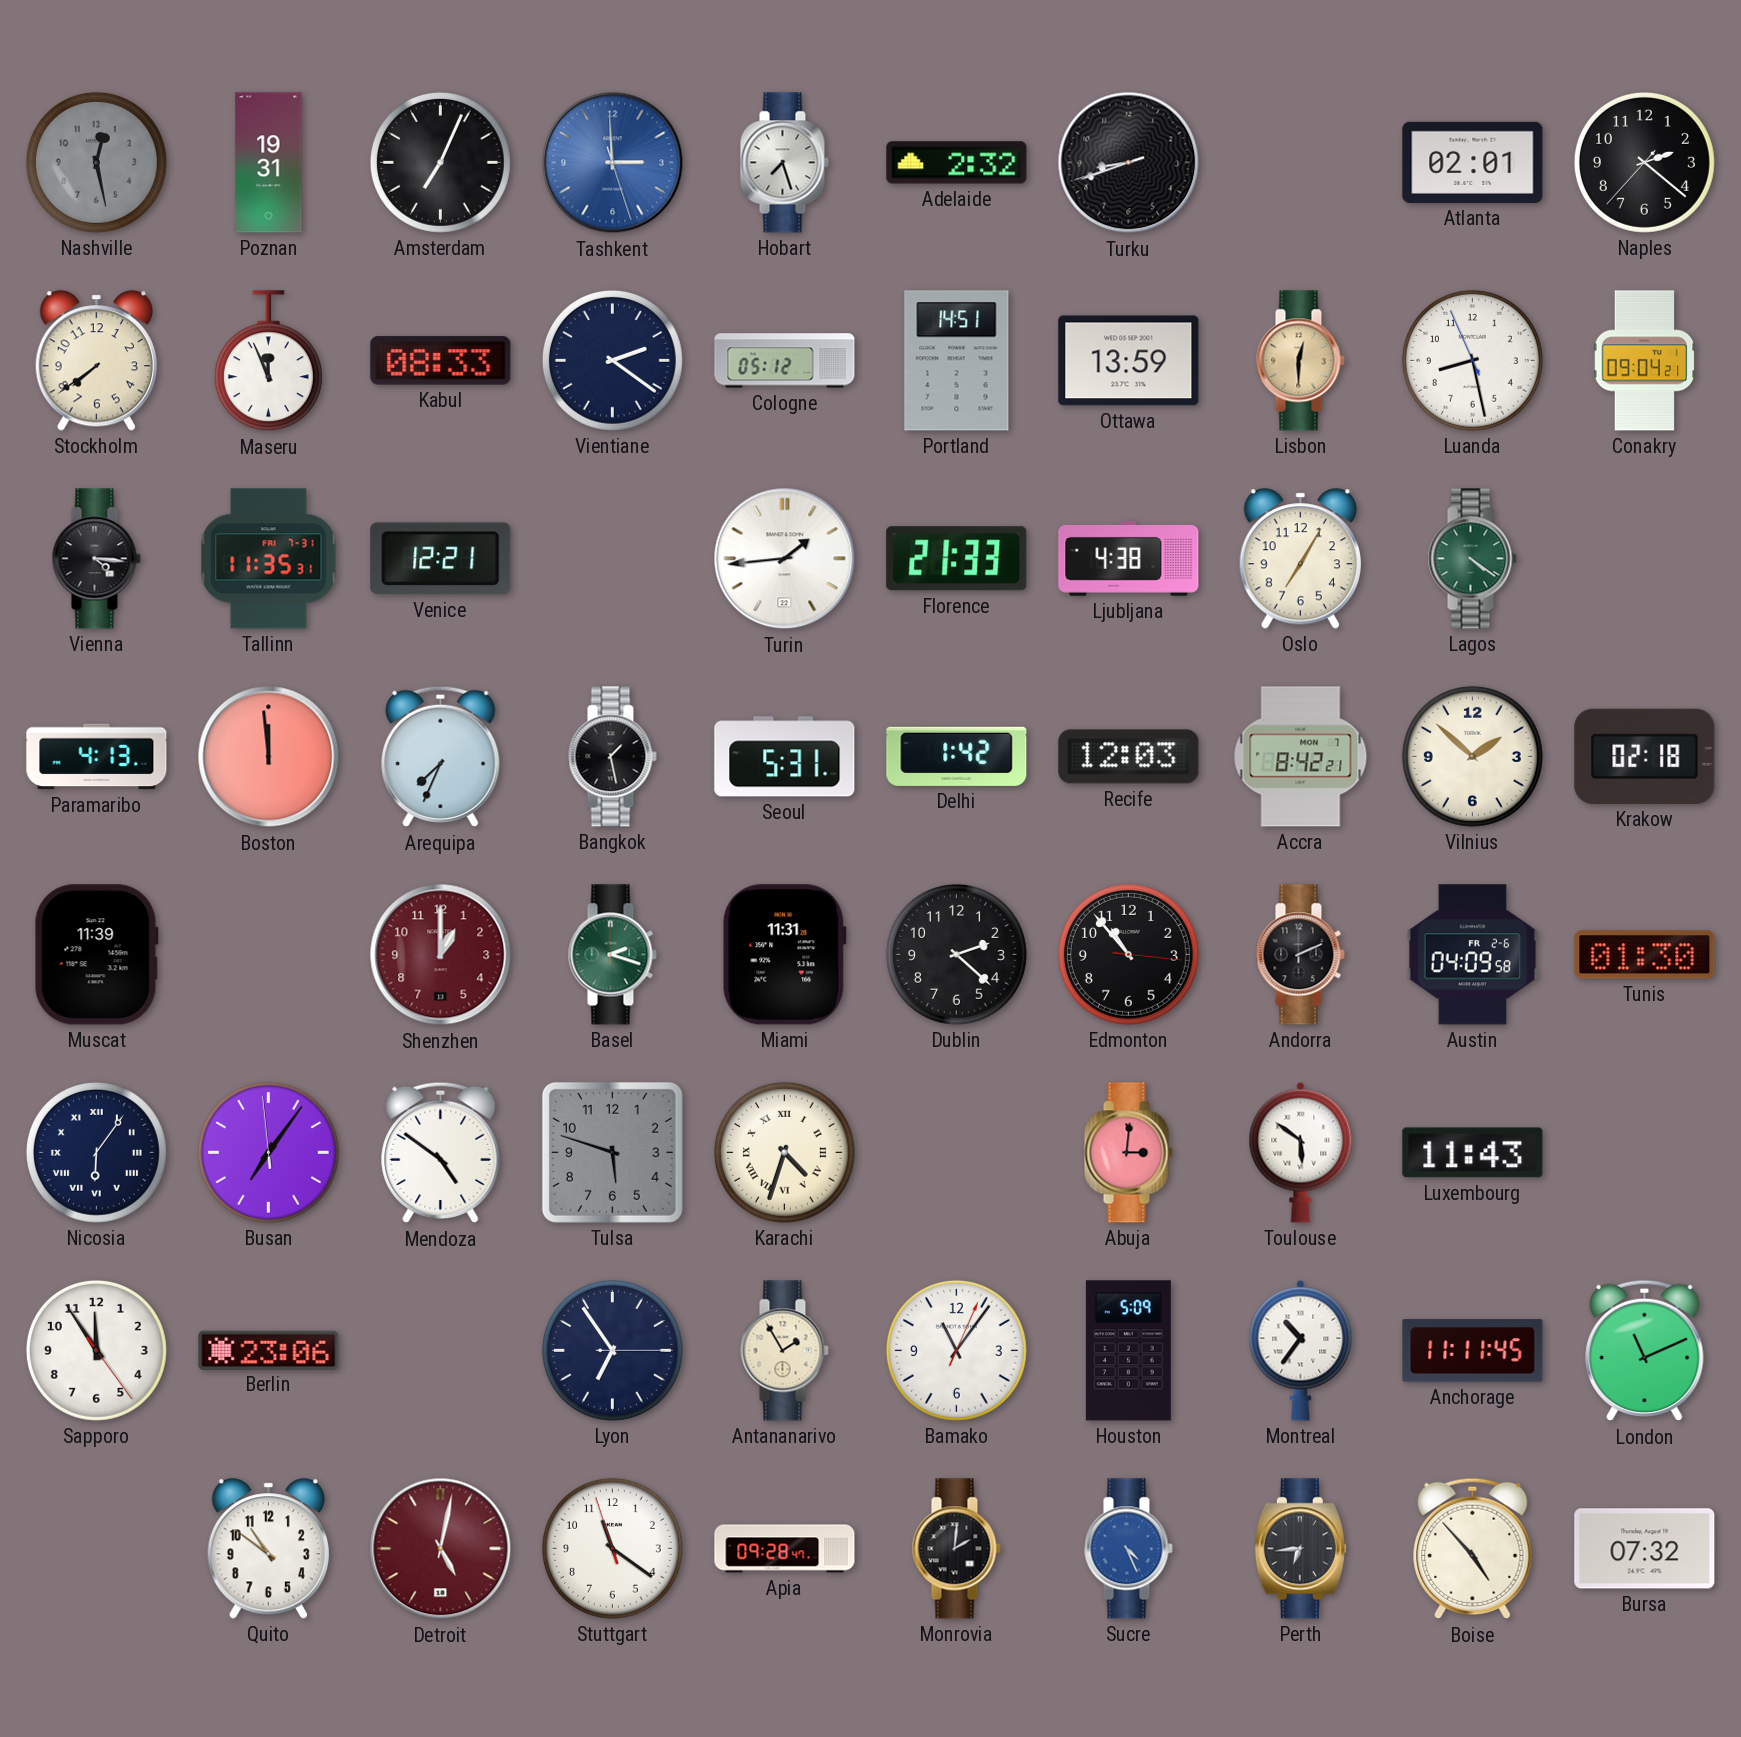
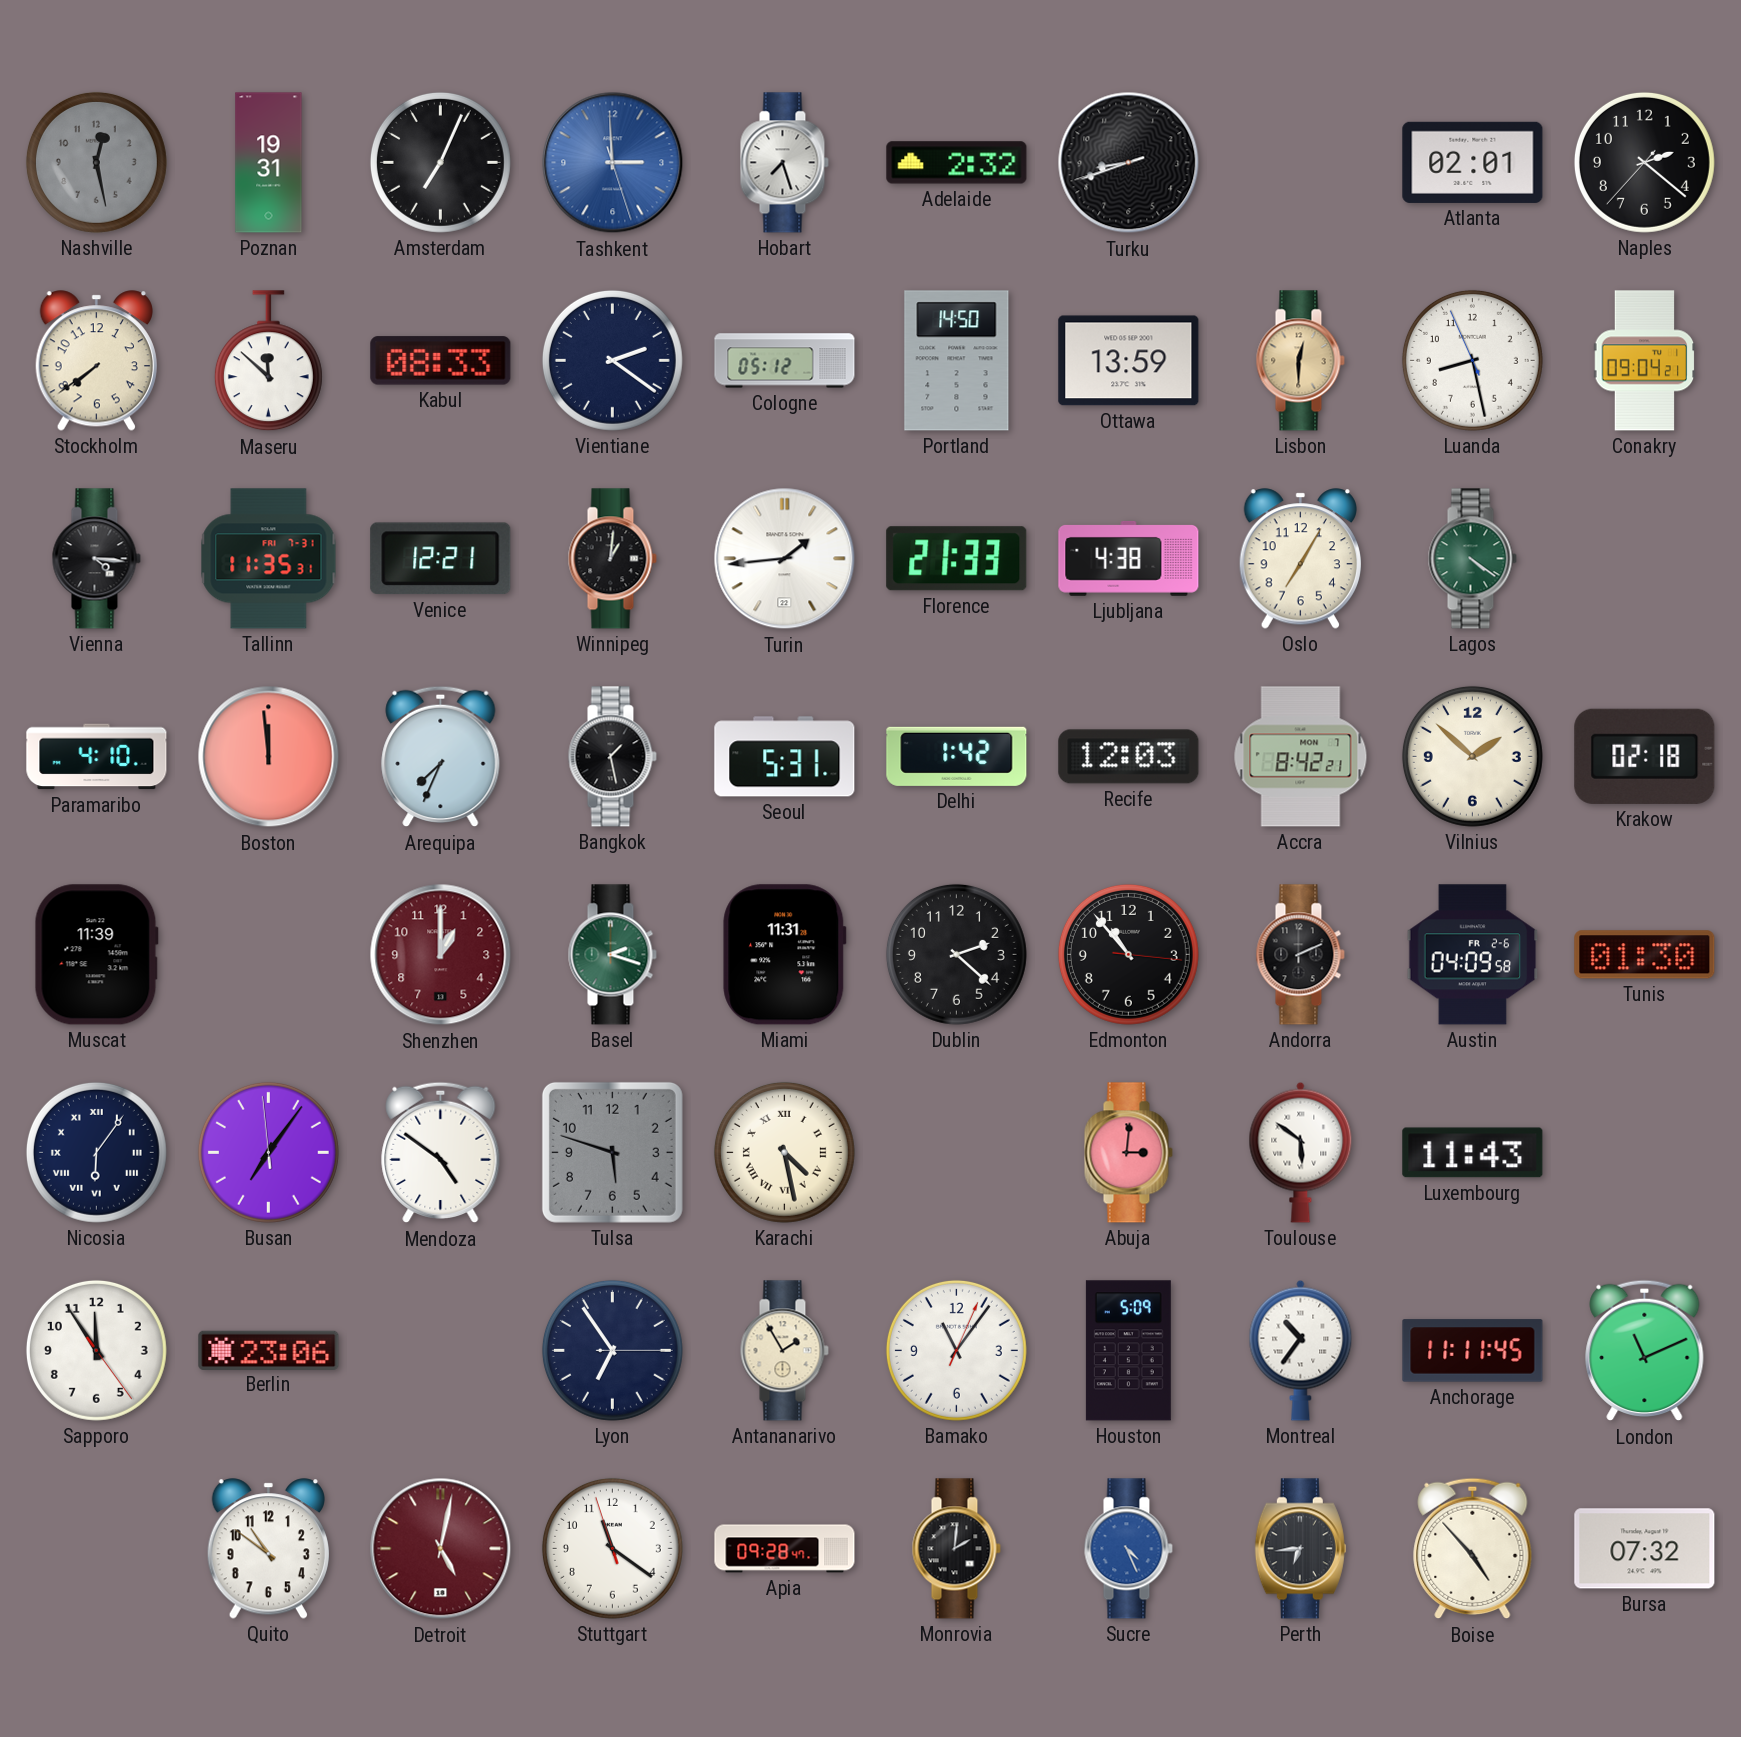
Maseru: 11:56 -> 11:52
Portland: 14:51 -> 14:50
Winnipeg: none -> 1:01
Paramaribo: 4:13 -> 4:10
Karachi: 4:33 -> 4:28
